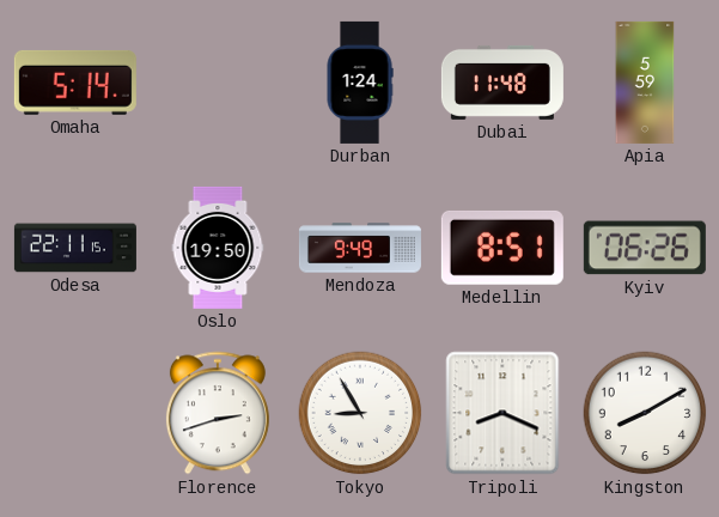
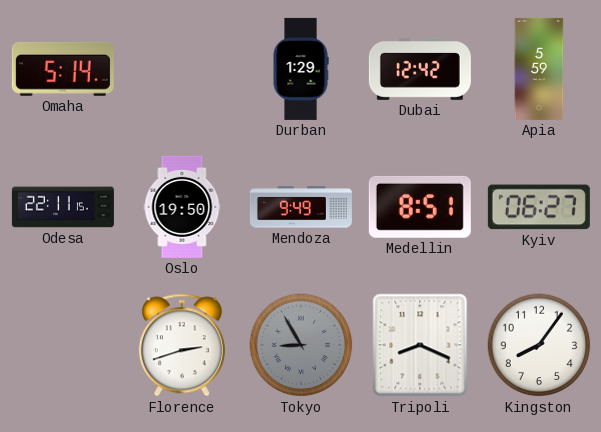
Durban: 1:24 -> 1:29
Dubai: 11:48 -> 12:42
Kyiv: 06:26 -> 06:27
Tokyo dial: white -> grey
Kingston: 8:10 -> 8:06
